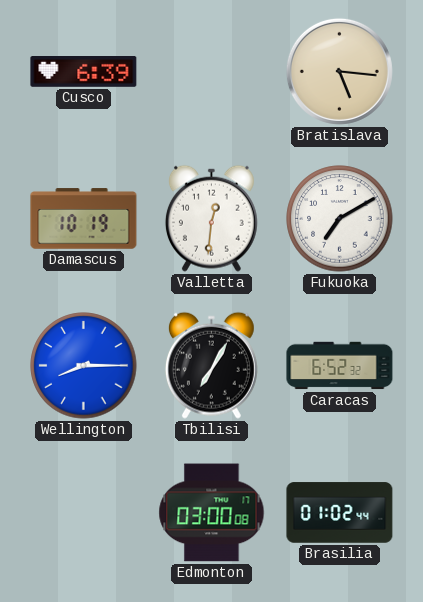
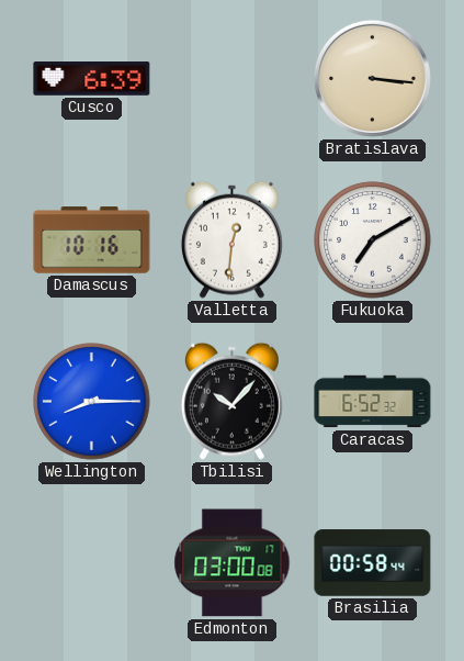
Bratislava: 5:16 -> 3:16
Damascus: 10:19 -> 10:16
Tbilisi: 7:05 -> 10:07
Brasilia: 01:02 -> 00:58
